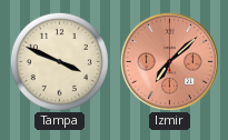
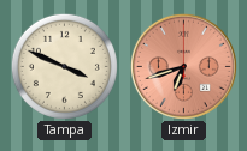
Izmir: 7:08 -> 6:42
